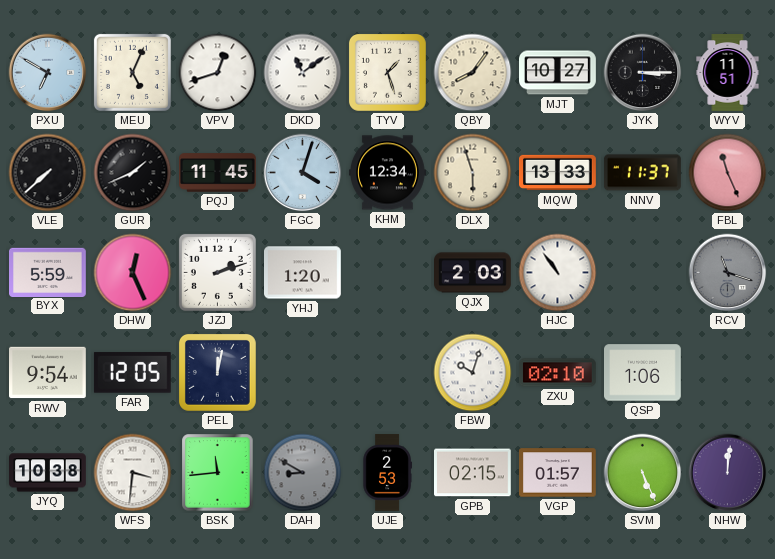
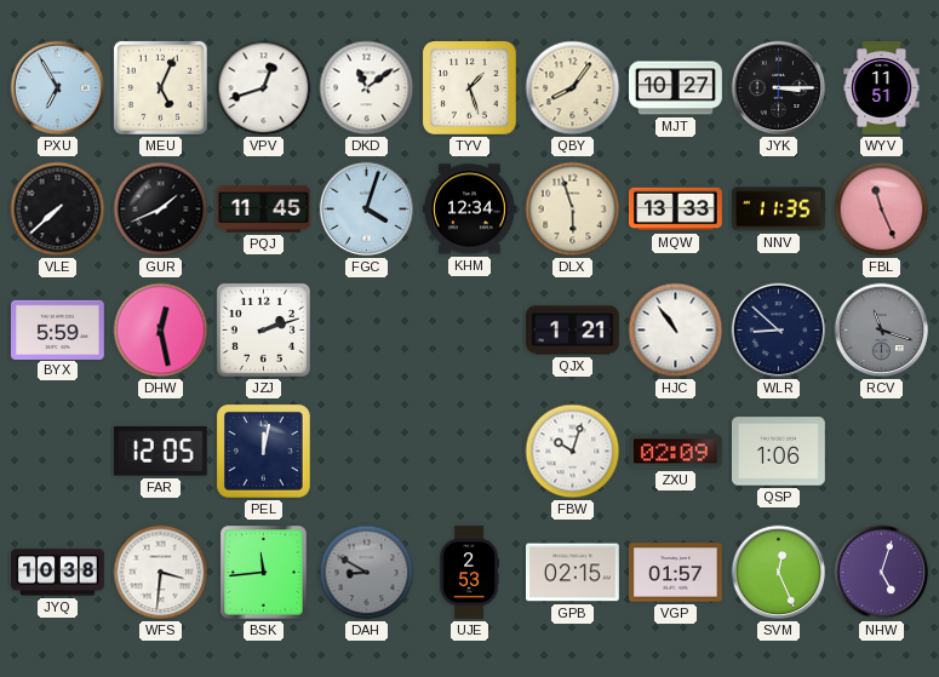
PXU: 6:50 -> 6:55
NNV: 11:37 -> 11:35
DHW: 12:26 -> 12:28
YHJ: 1:20 -> none
QJX: 2:03 -> 1:21
WLR: none -> 8:52
RWV: 9:54 -> none
ZXU: 02:10 -> 02:09
SVM: 5:26 -> 12:26
NHW: 12:01 -> 5:03
